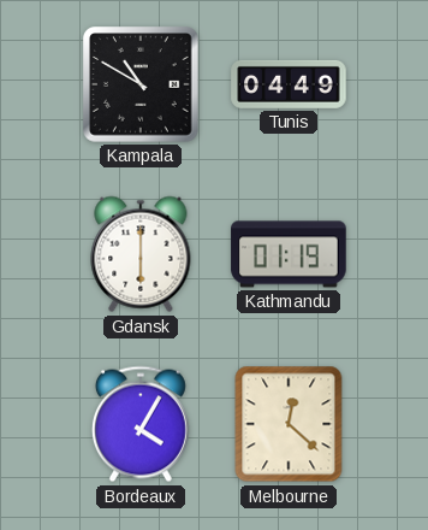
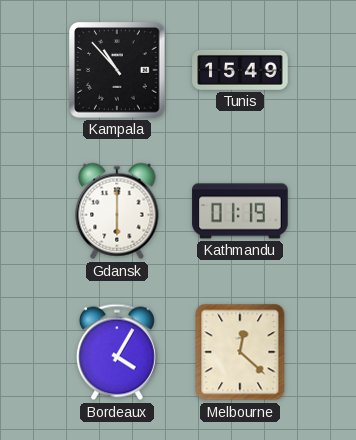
Kampala: 10:50 -> 10:53
Tunis: 04:49 -> 15:49
